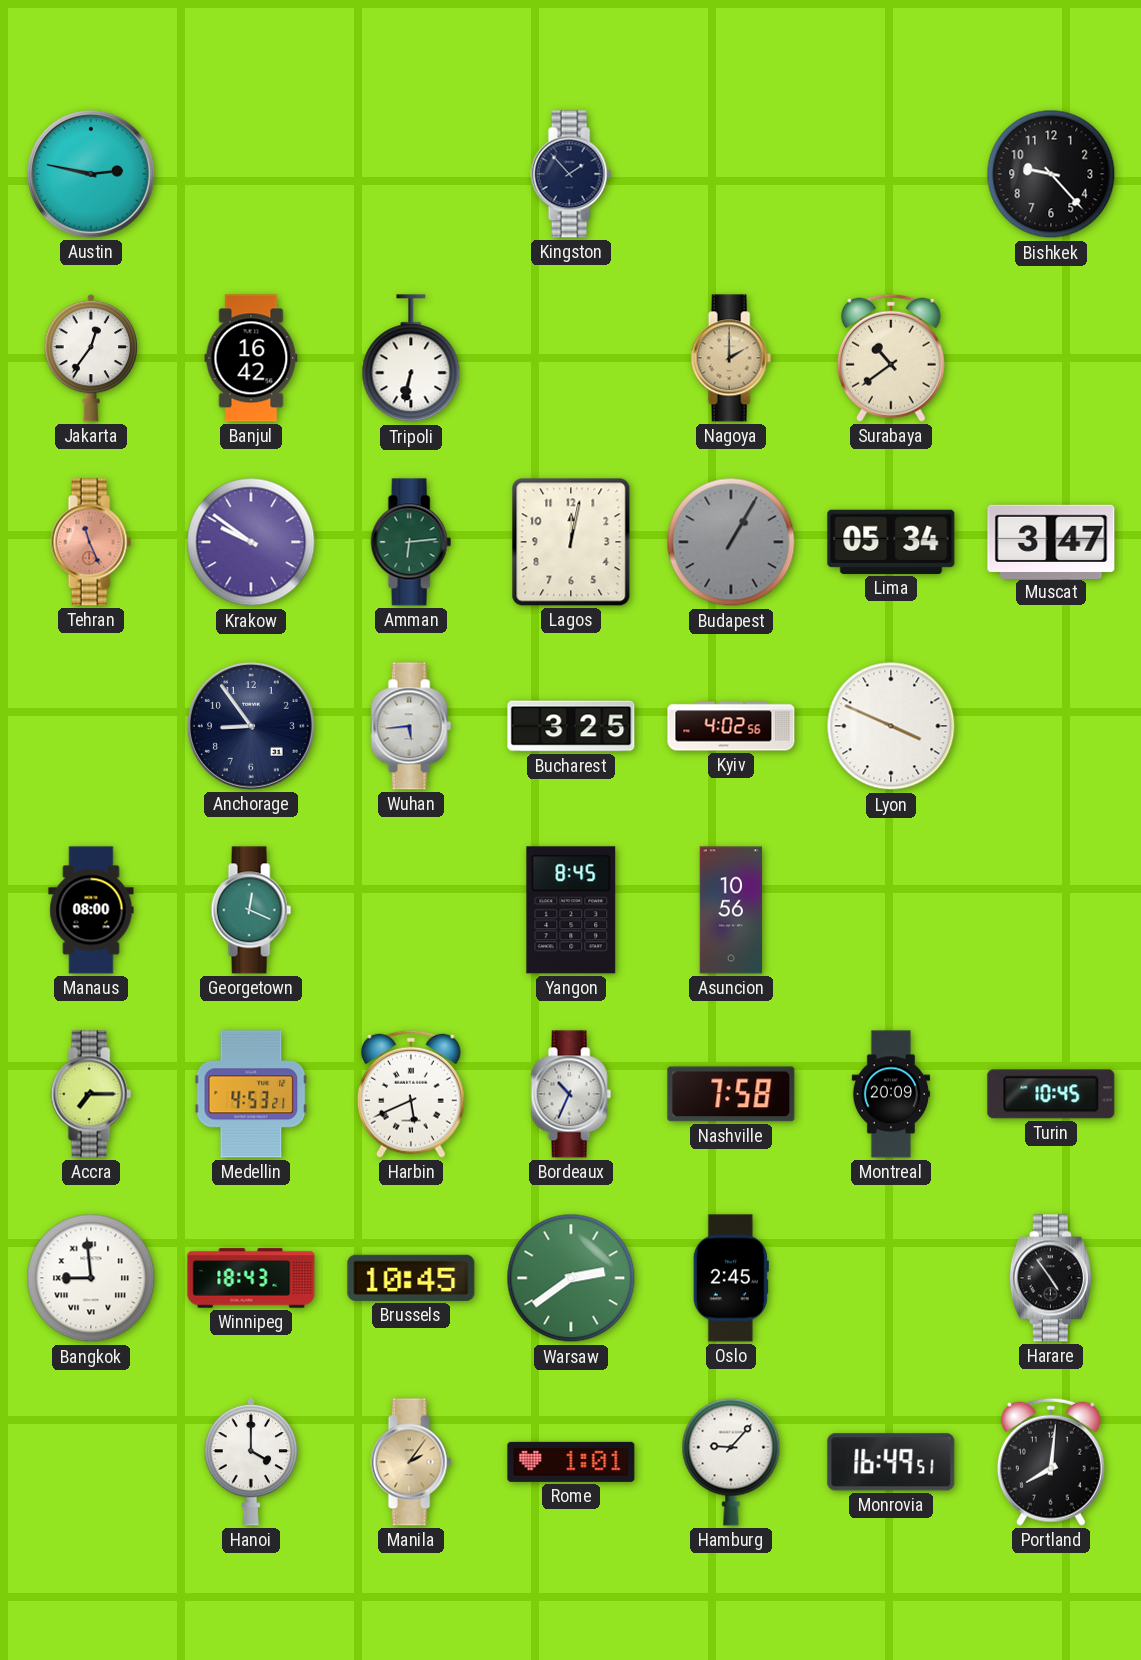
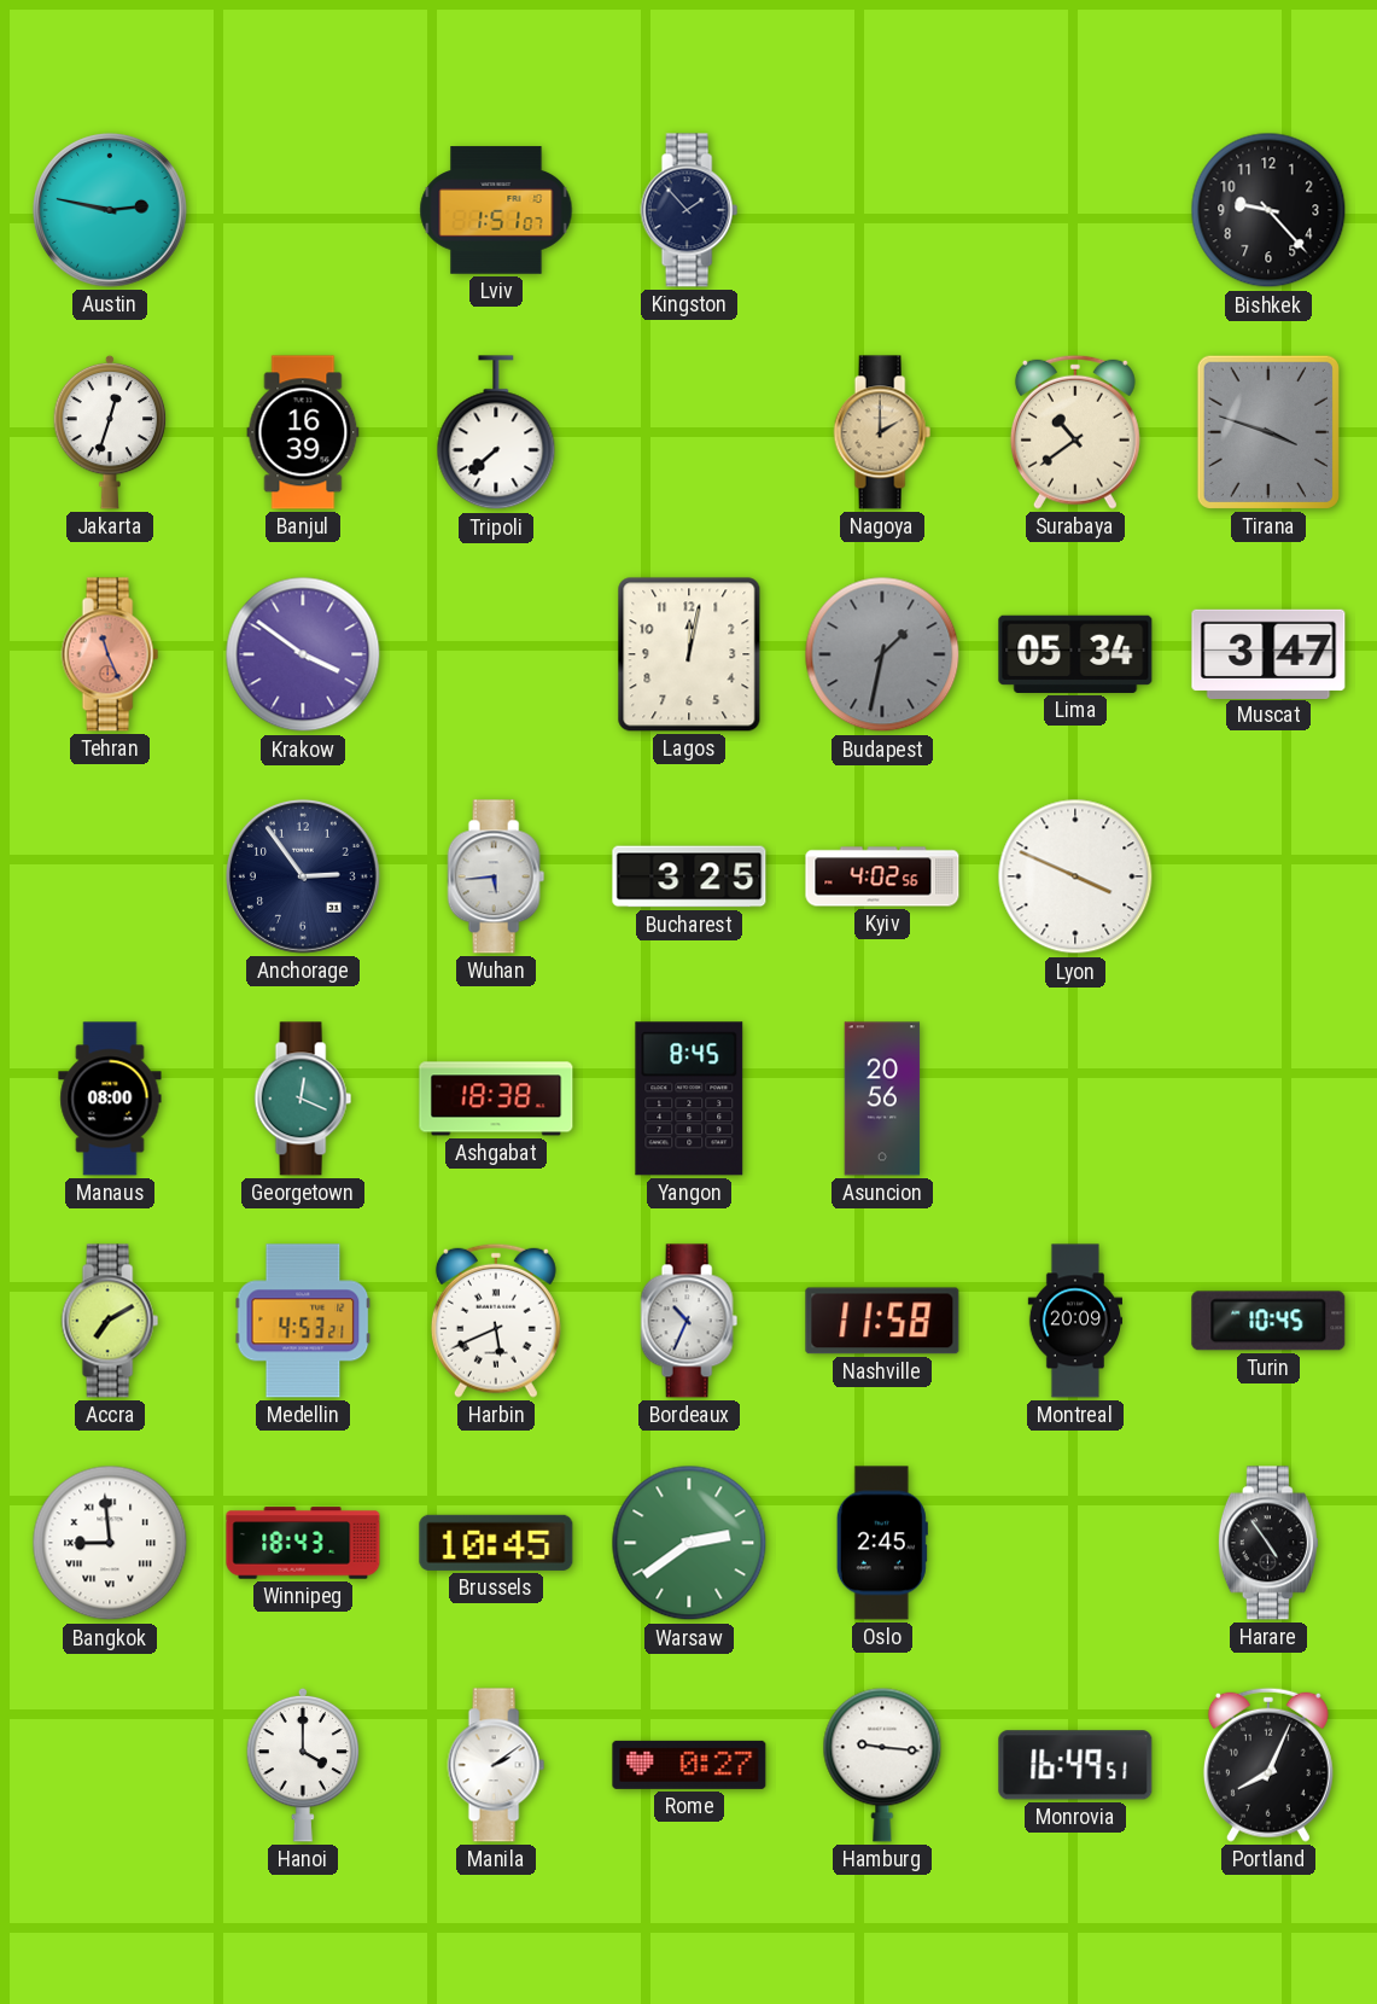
Lviv: none -> 1:51
Jakarta: 12:36 -> 12:33
Banjul: 16:42 -> 16:39
Tripoli: 6:32 -> 7:38
Tirana: none -> 3:48
Krakow: 9:51 -> 3:51
Amman: 6:14 -> none
Budapest: 1:05 -> 1:32
Anchorage: 8:54 -> 2:54
Ashgabat: none -> 18:38
Asuncion: 10:56 -> 20:56
Accra: 7:15 -> 7:10
Nashville: 7:58 -> 11:58
Manila: 2:06 -> 2:09
Manila dial: champagne -> white
Rome: 1:01 -> 0:27
Hamburg: 9:07 -> 9:16
Portland: 8:01 -> 8:04
